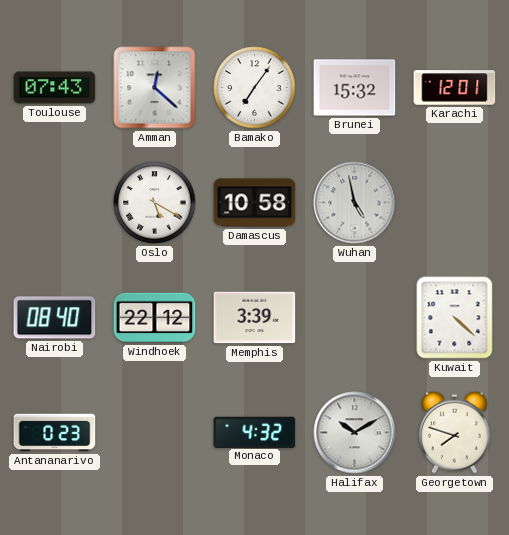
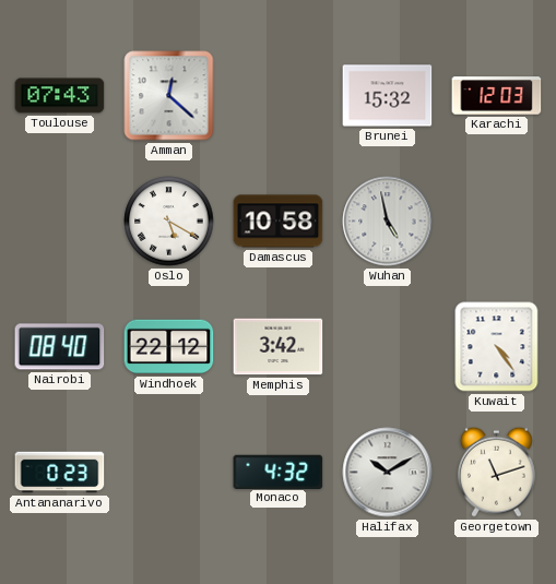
Bamako: 7:06 -> none
Karachi: 12:01 -> 12:03
Memphis: 3:39 -> 3:42
Kuwait: 4:22 -> 4:24
Georgetown: 7:48 -> 11:12
